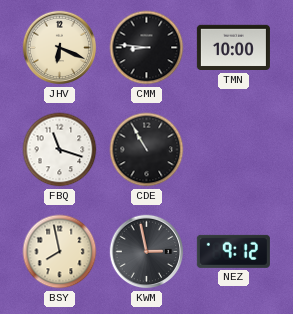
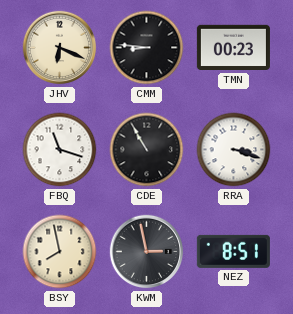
TMN: 10:00 -> 00:23
RRA: none -> 3:18
NEZ: 9:12 -> 8:51
